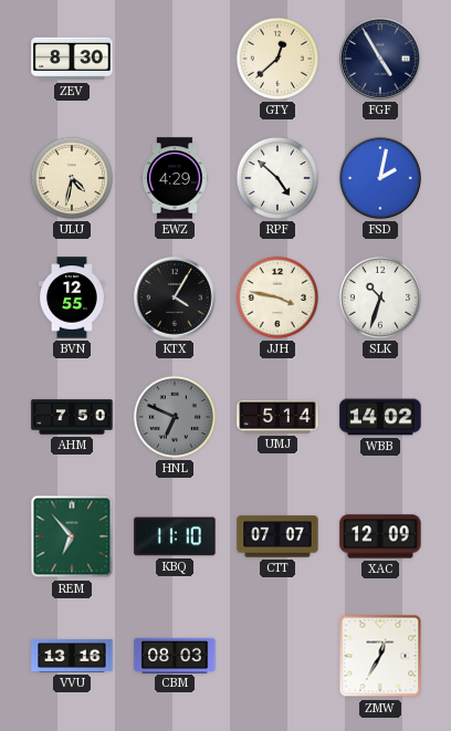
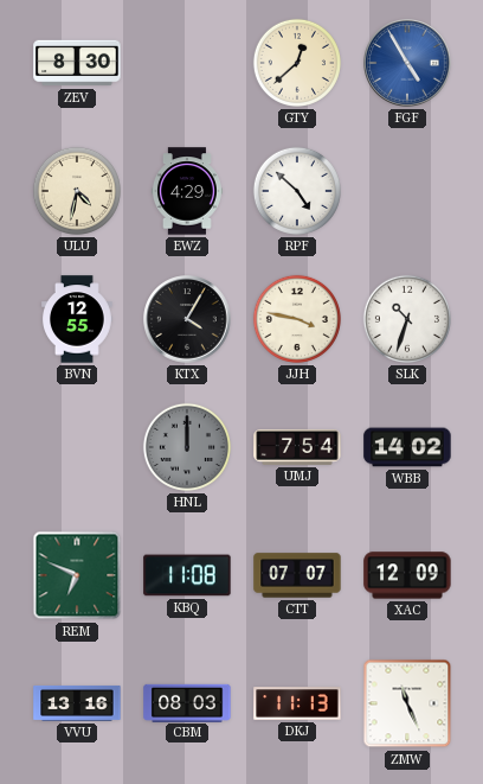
FGF dial: navy -> blue
FSD: 2:02 -> none
AHM: 7:50 -> none
HNL: 6:49 -> 12:00
UMJ: 5:14 -> 7:54
REM: 6:53 -> 6:49
KBQ: 11:10 -> 11:08
DKJ: none -> 11:13
ZMW: 12:35 -> 11:26
